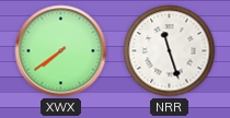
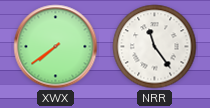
NRR: 11:27 -> 11:24
